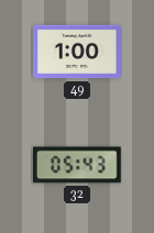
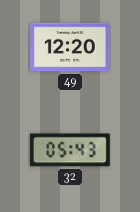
49: 1:00 -> 12:20
